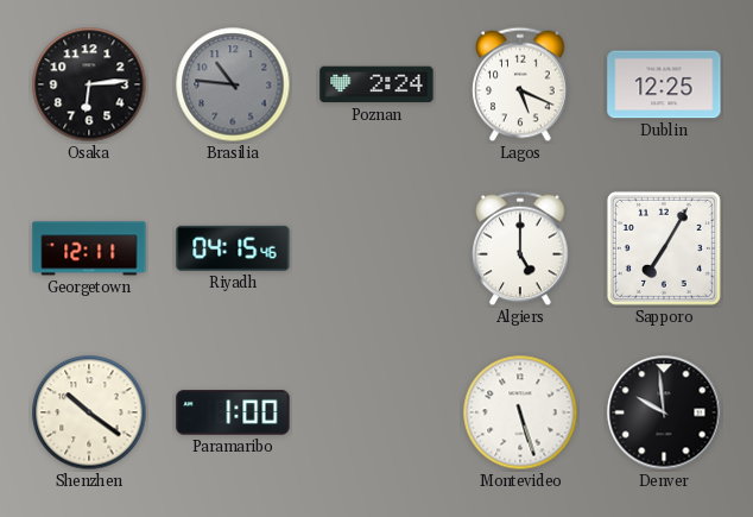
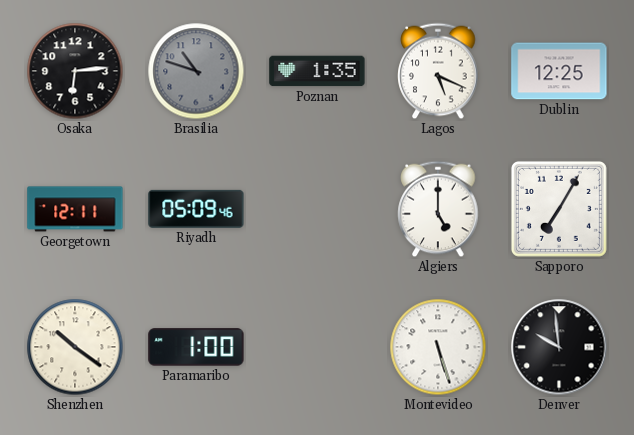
Brasilia: 10:46 -> 10:48
Poznan: 2:24 -> 1:35
Riyadh: 04:15 -> 05:09
